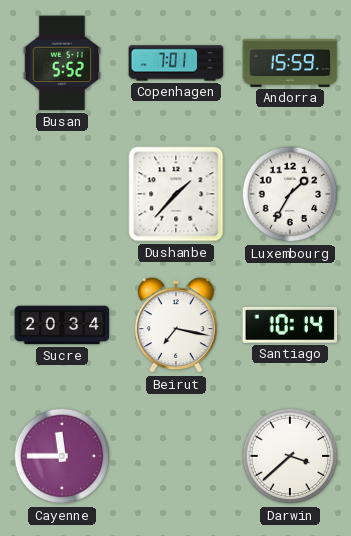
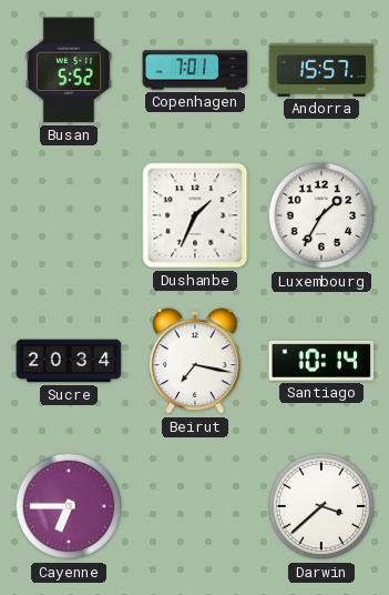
Andorra: 15:59 -> 15:57
Dushanbe: 1:37 -> 1:34
Cayenne: 11:45 -> 6:45
